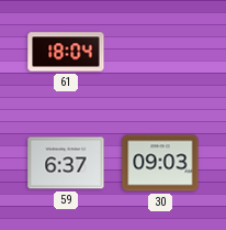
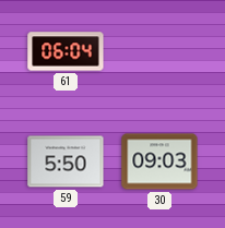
61: 18:04 -> 06:04
59: 6:37 -> 5:50
